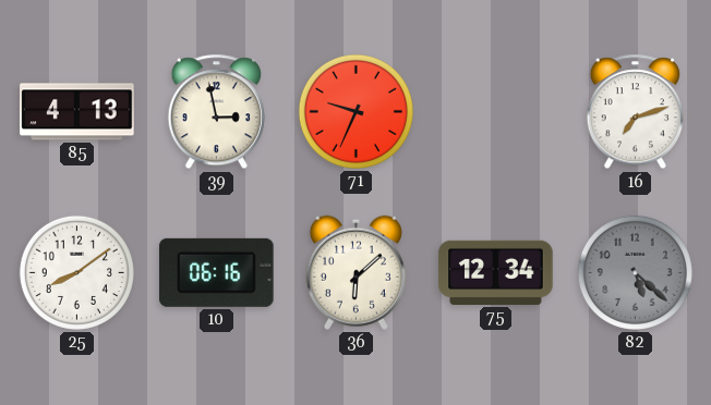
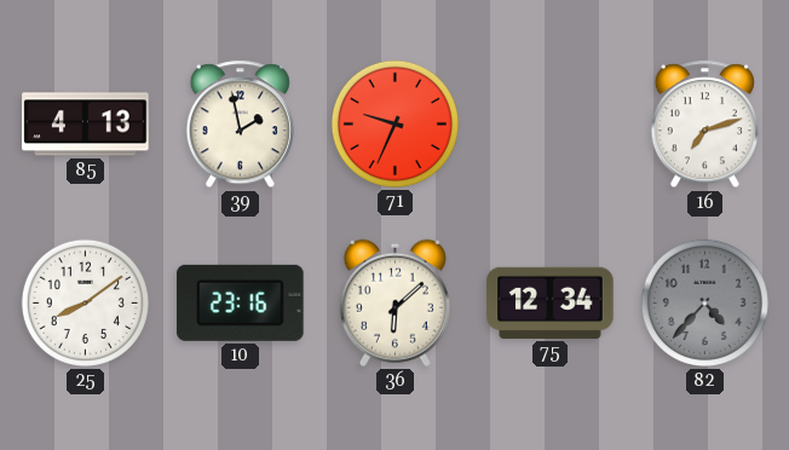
39: 2:58 -> 1:58
10: 06:16 -> 23:16
82: 5:22 -> 4:37
